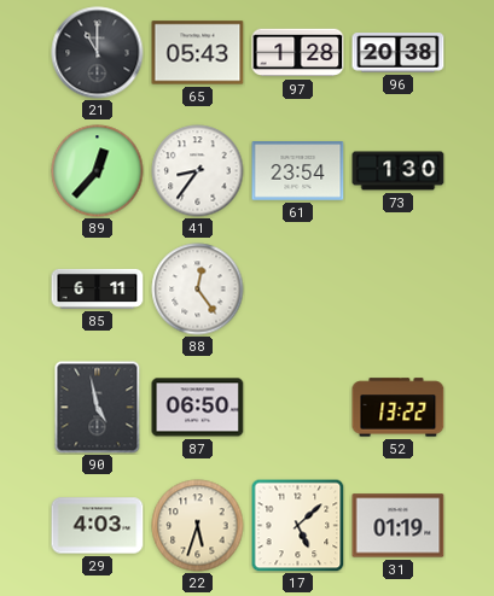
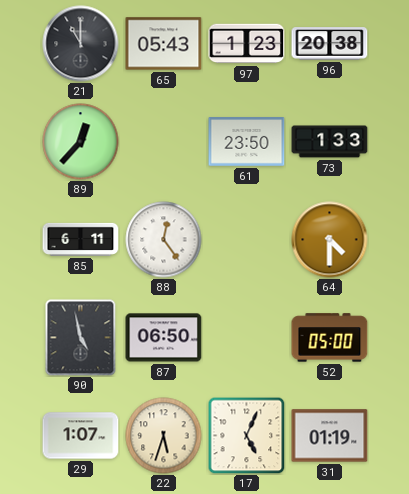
97: 1:28 -> 1:23
41: 8:36 -> none
61: 23:54 -> 23:50
73: 1:30 -> 1:33
64: none -> 4:30
52: 13:22 -> 05:00
29: 4:03 -> 1:07
17: 5:08 -> 5:04
